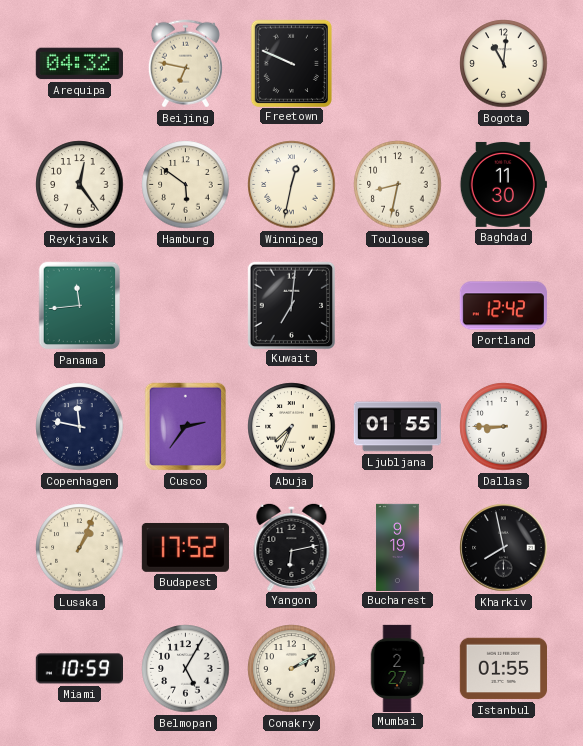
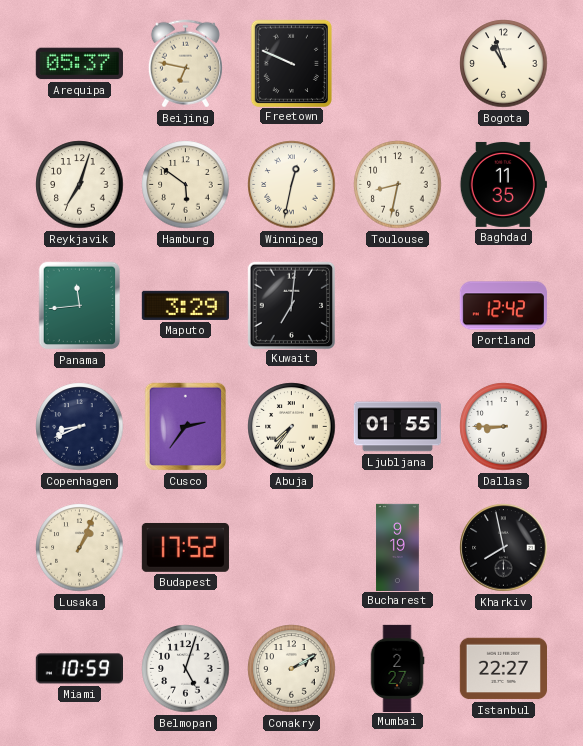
Arequipa: 04:32 -> 05:37
Bogota: 11:01 -> 10:57
Reykjavik: 12:24 -> 7:03
Baghdad: 11:30 -> 11:35
Maputo: none -> 3:29
Copenhagen: 11:47 -> 8:41
Abuja: 7:34 -> 7:36
Yangon: 6:13 -> none
Belmopan: 5:05 -> 5:03
Istanbul: 01:55 -> 22:27
